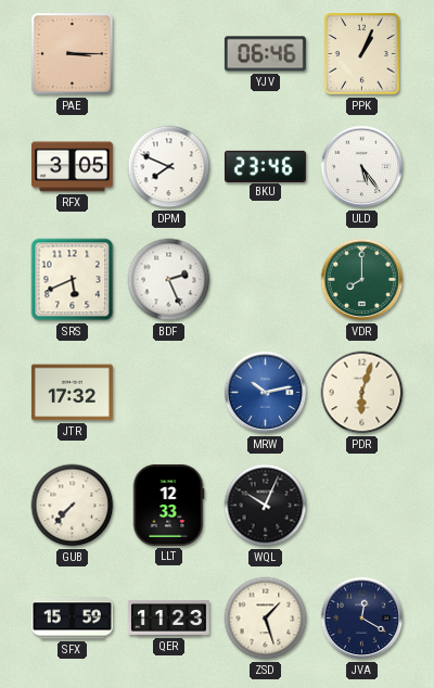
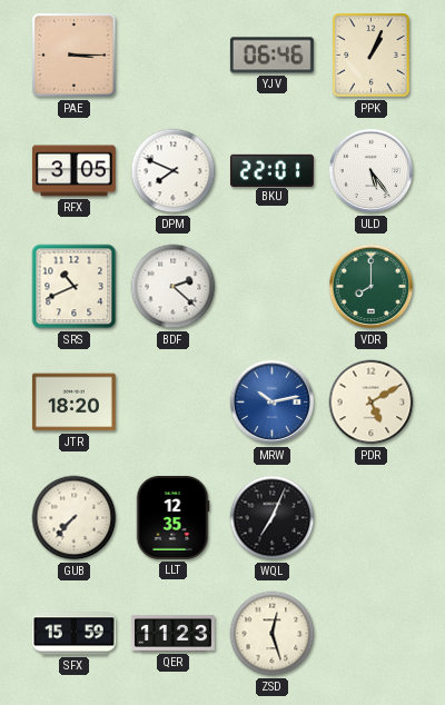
BKU: 23:46 -> 22:01
SRS: 5:41 -> 10:41
BDF: 2:26 -> 2:22
JTR: 17:32 -> 18:20
PDR: 6:03 -> 5:10
LLT: 12:33 -> 12:35
WQL: 10:04 -> 7:04
ZSD: 1:27 -> 12:27
JVA: 12:20 -> none
